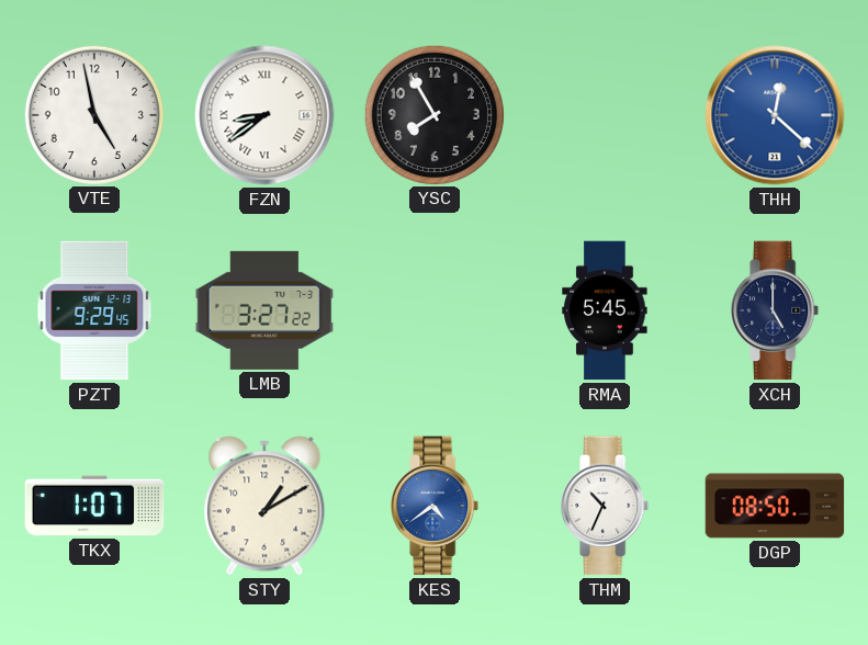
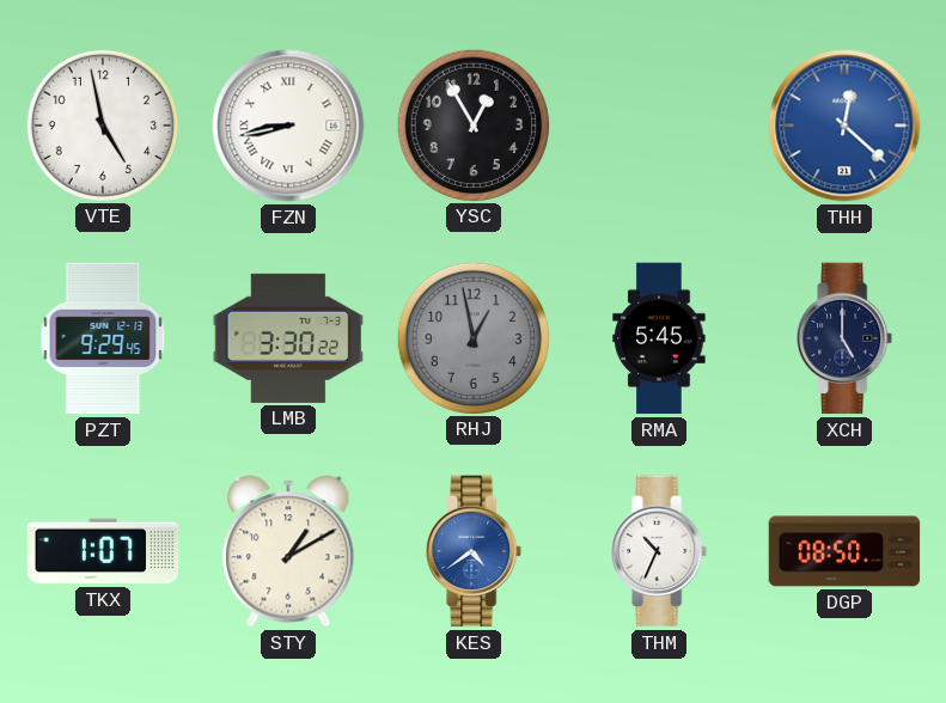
FZN: 8:39 -> 8:43
YSC: 7:55 -> 12:55
LMB: 3:27 -> 3:30
RHJ: none -> 12:58
